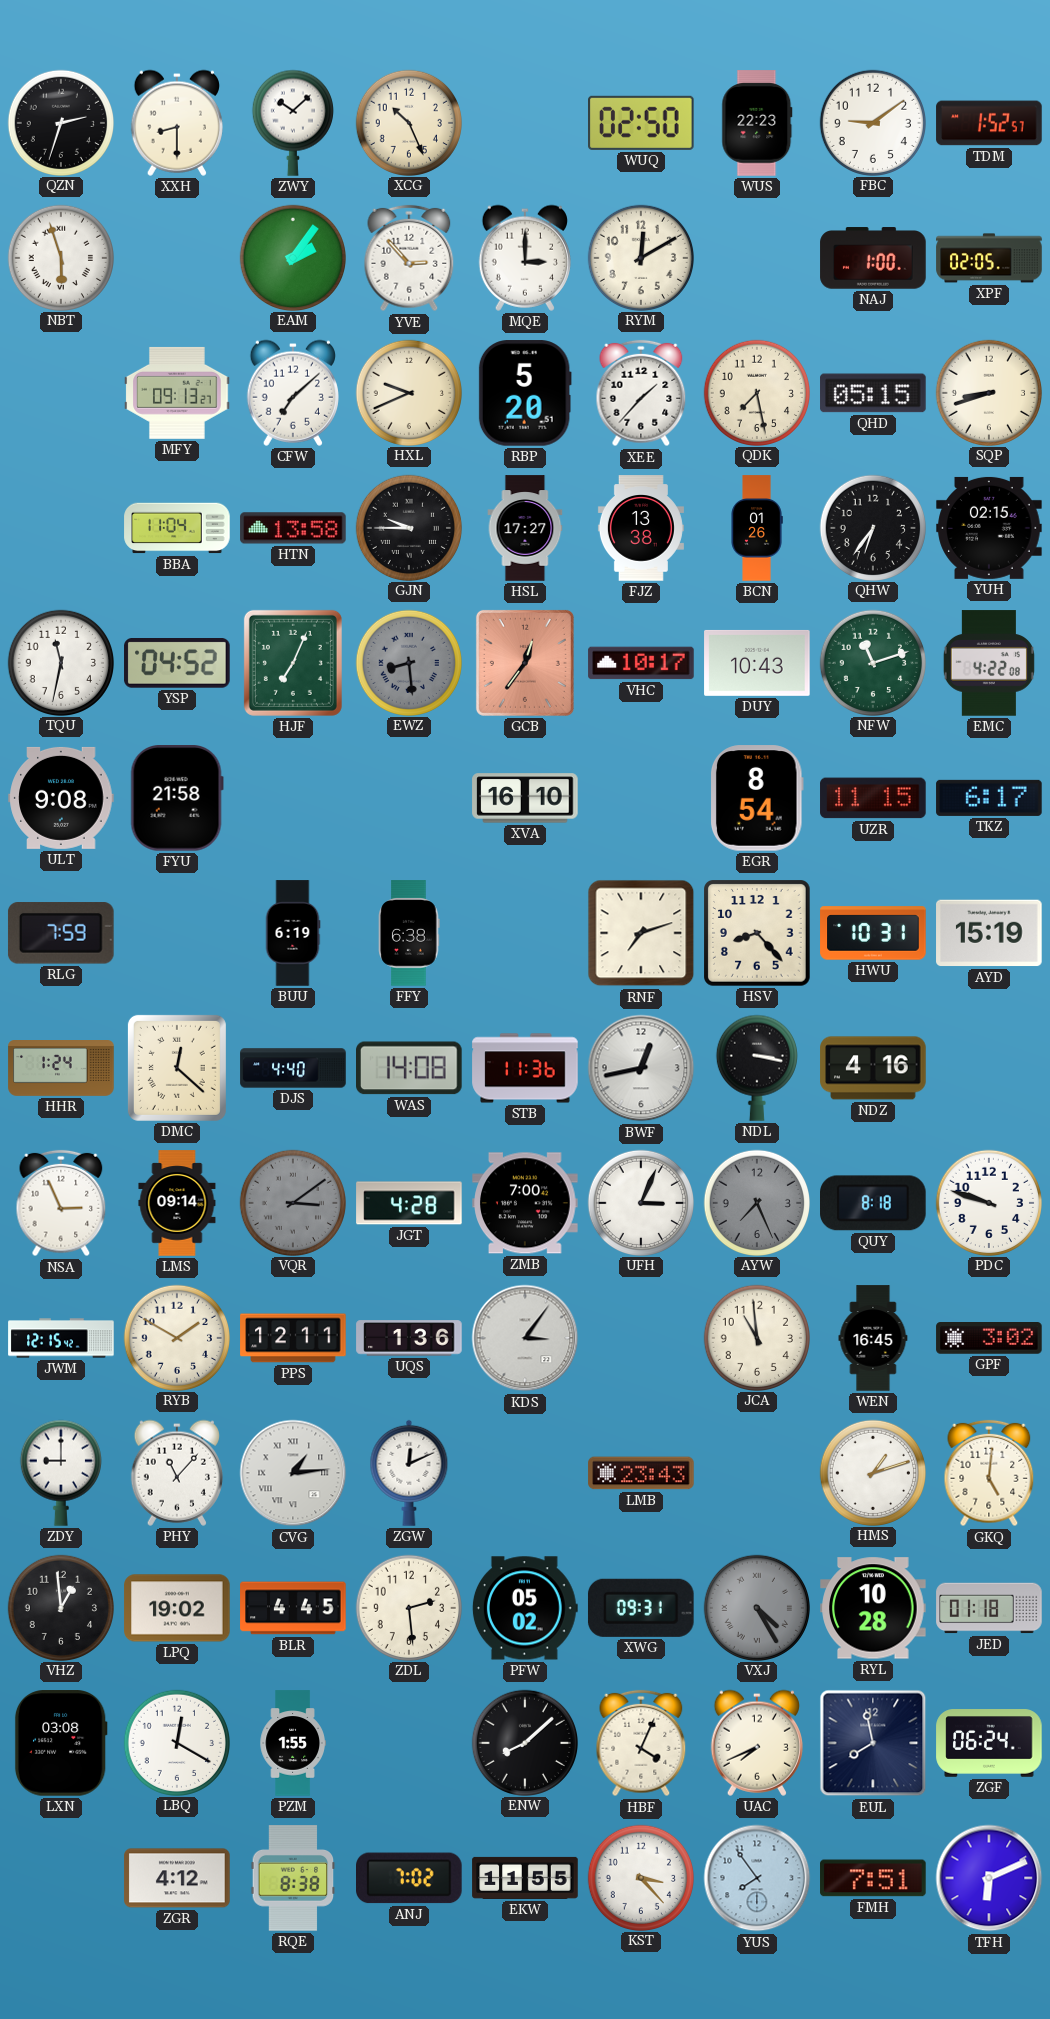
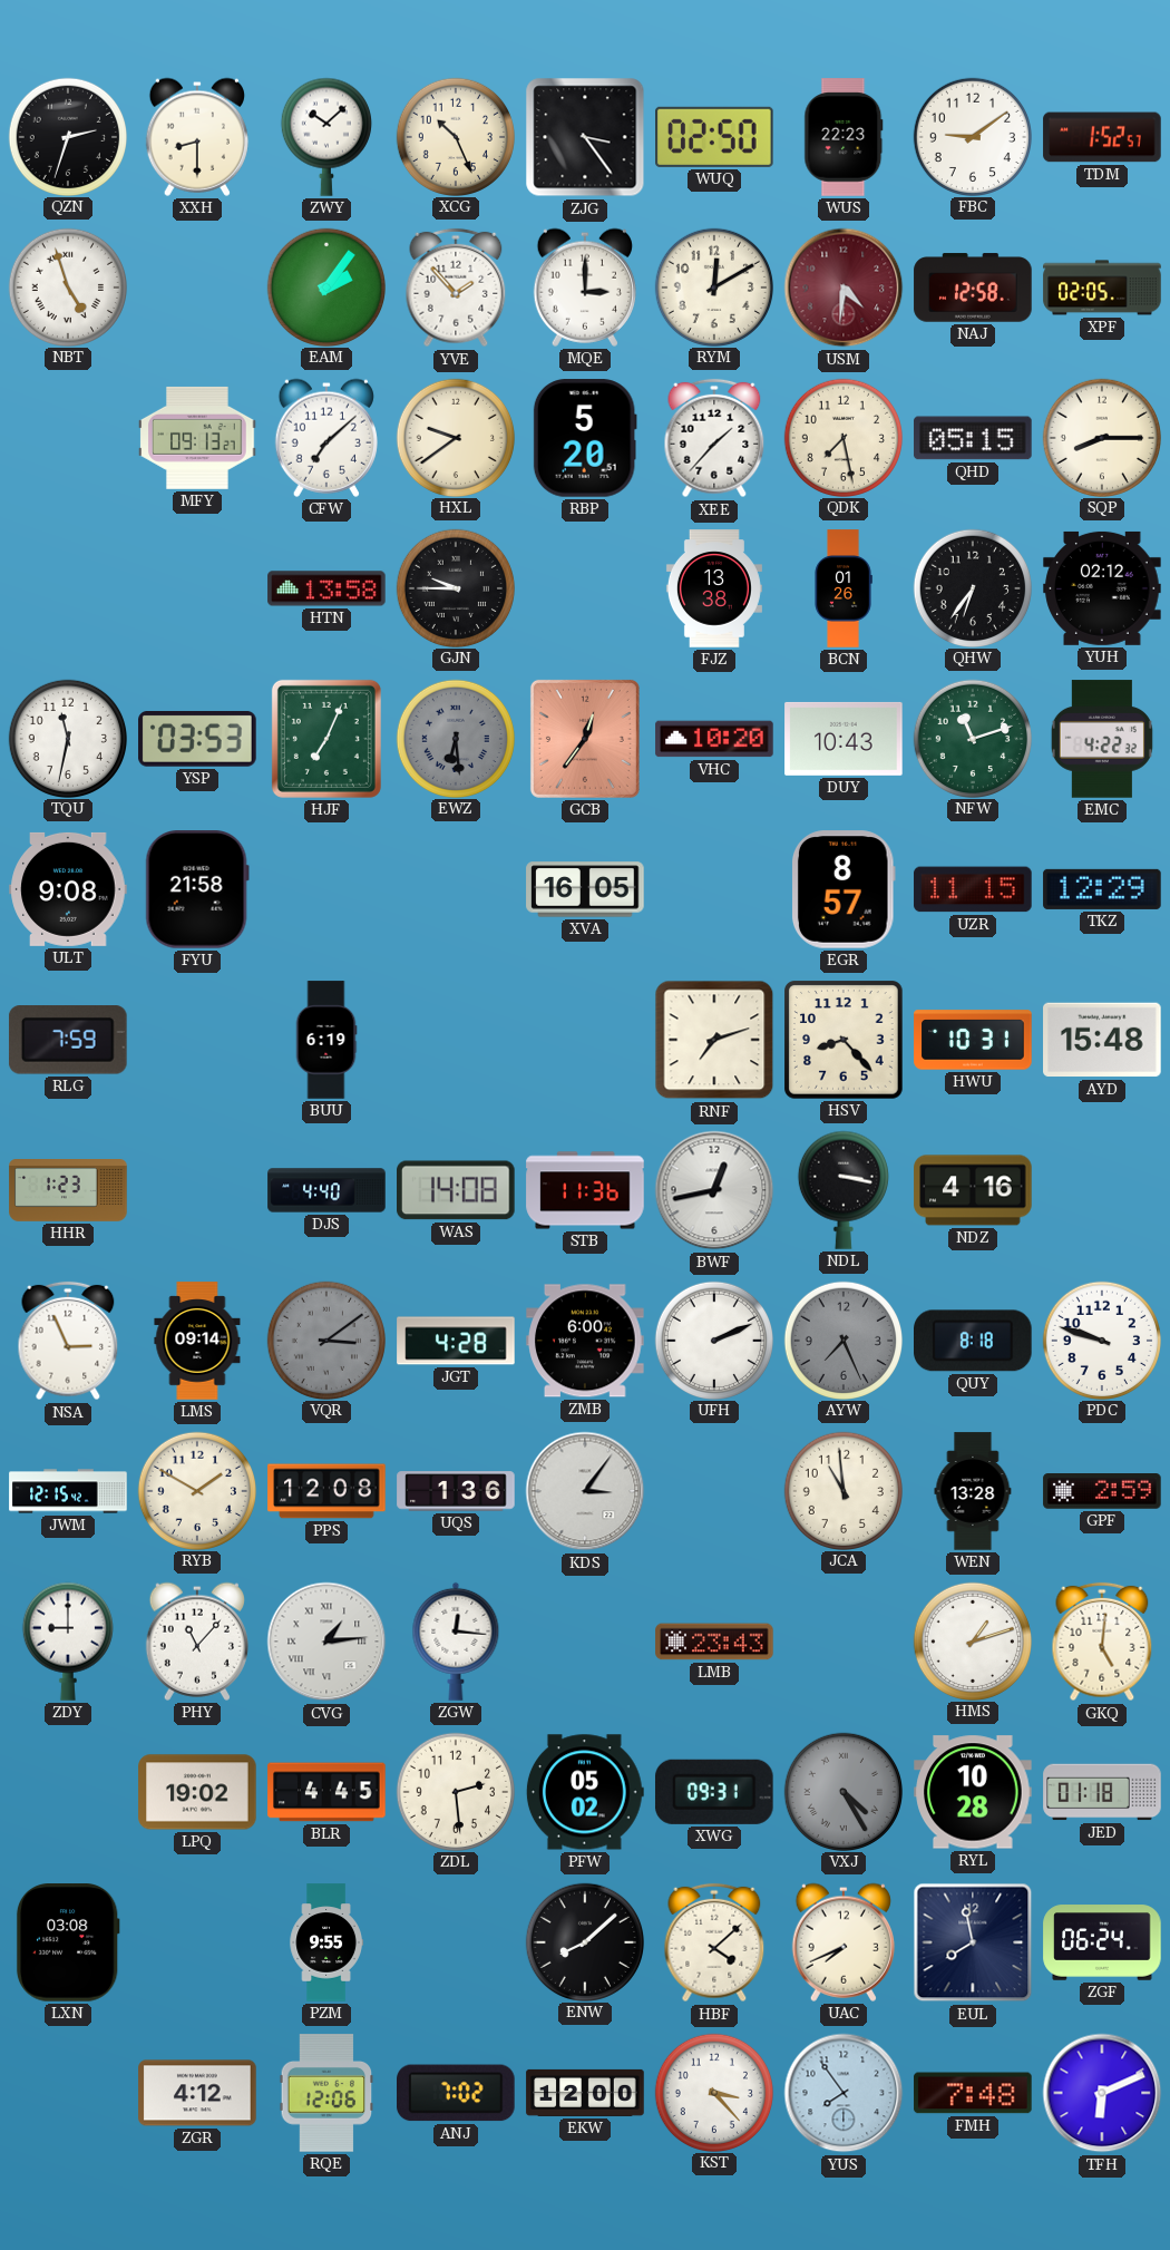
ZJG: none -> 3:24
NBT: 5:57 -> 4:57
YVE: 2:53 -> 1:53
USM: none -> 4:31
NAJ: 1:00 -> 12:58
HXL: 9:41 -> 9:39
SQP: 8:42 -> 8:15
BBA: 11:04 -> none
HSL: 17:27 -> none
YUH: 02:15 -> 02:12
YSP: 04:52 -> 03:53
EWZ: 8:29 -> 6:29
VHC: 10:17 -> 10:20
EMC: 4:22:08 -> 4:22:32
XVA: 16:10 -> 16:05
EGR: 8:54 -> 8:57
TKZ: 6:17 -> 12:29
FFY: 6:38 -> none
AYD: 15:19 -> 15:48
HHR: 1:24 -> 1:23
DMC: 12:22 -> none
ZMB: 7:00 -> 6:00
UFH: 3:04 -> 2:11
PPS: 12:11 -> 12:08
WEN: 16:45 -> 13:28
GPF: 3:02 -> 2:59
ZGW: 12:11 -> 12:16
VHZ: 12:59 -> none
LBQ: 12:20 -> none
PZM: 1:55 -> 9:55
HBF: 4:04 -> 4:08
RQE: 8:38 -> 12:06
EKW: 11:55 -> 12:00
FMH: 7:51 -> 7:48
